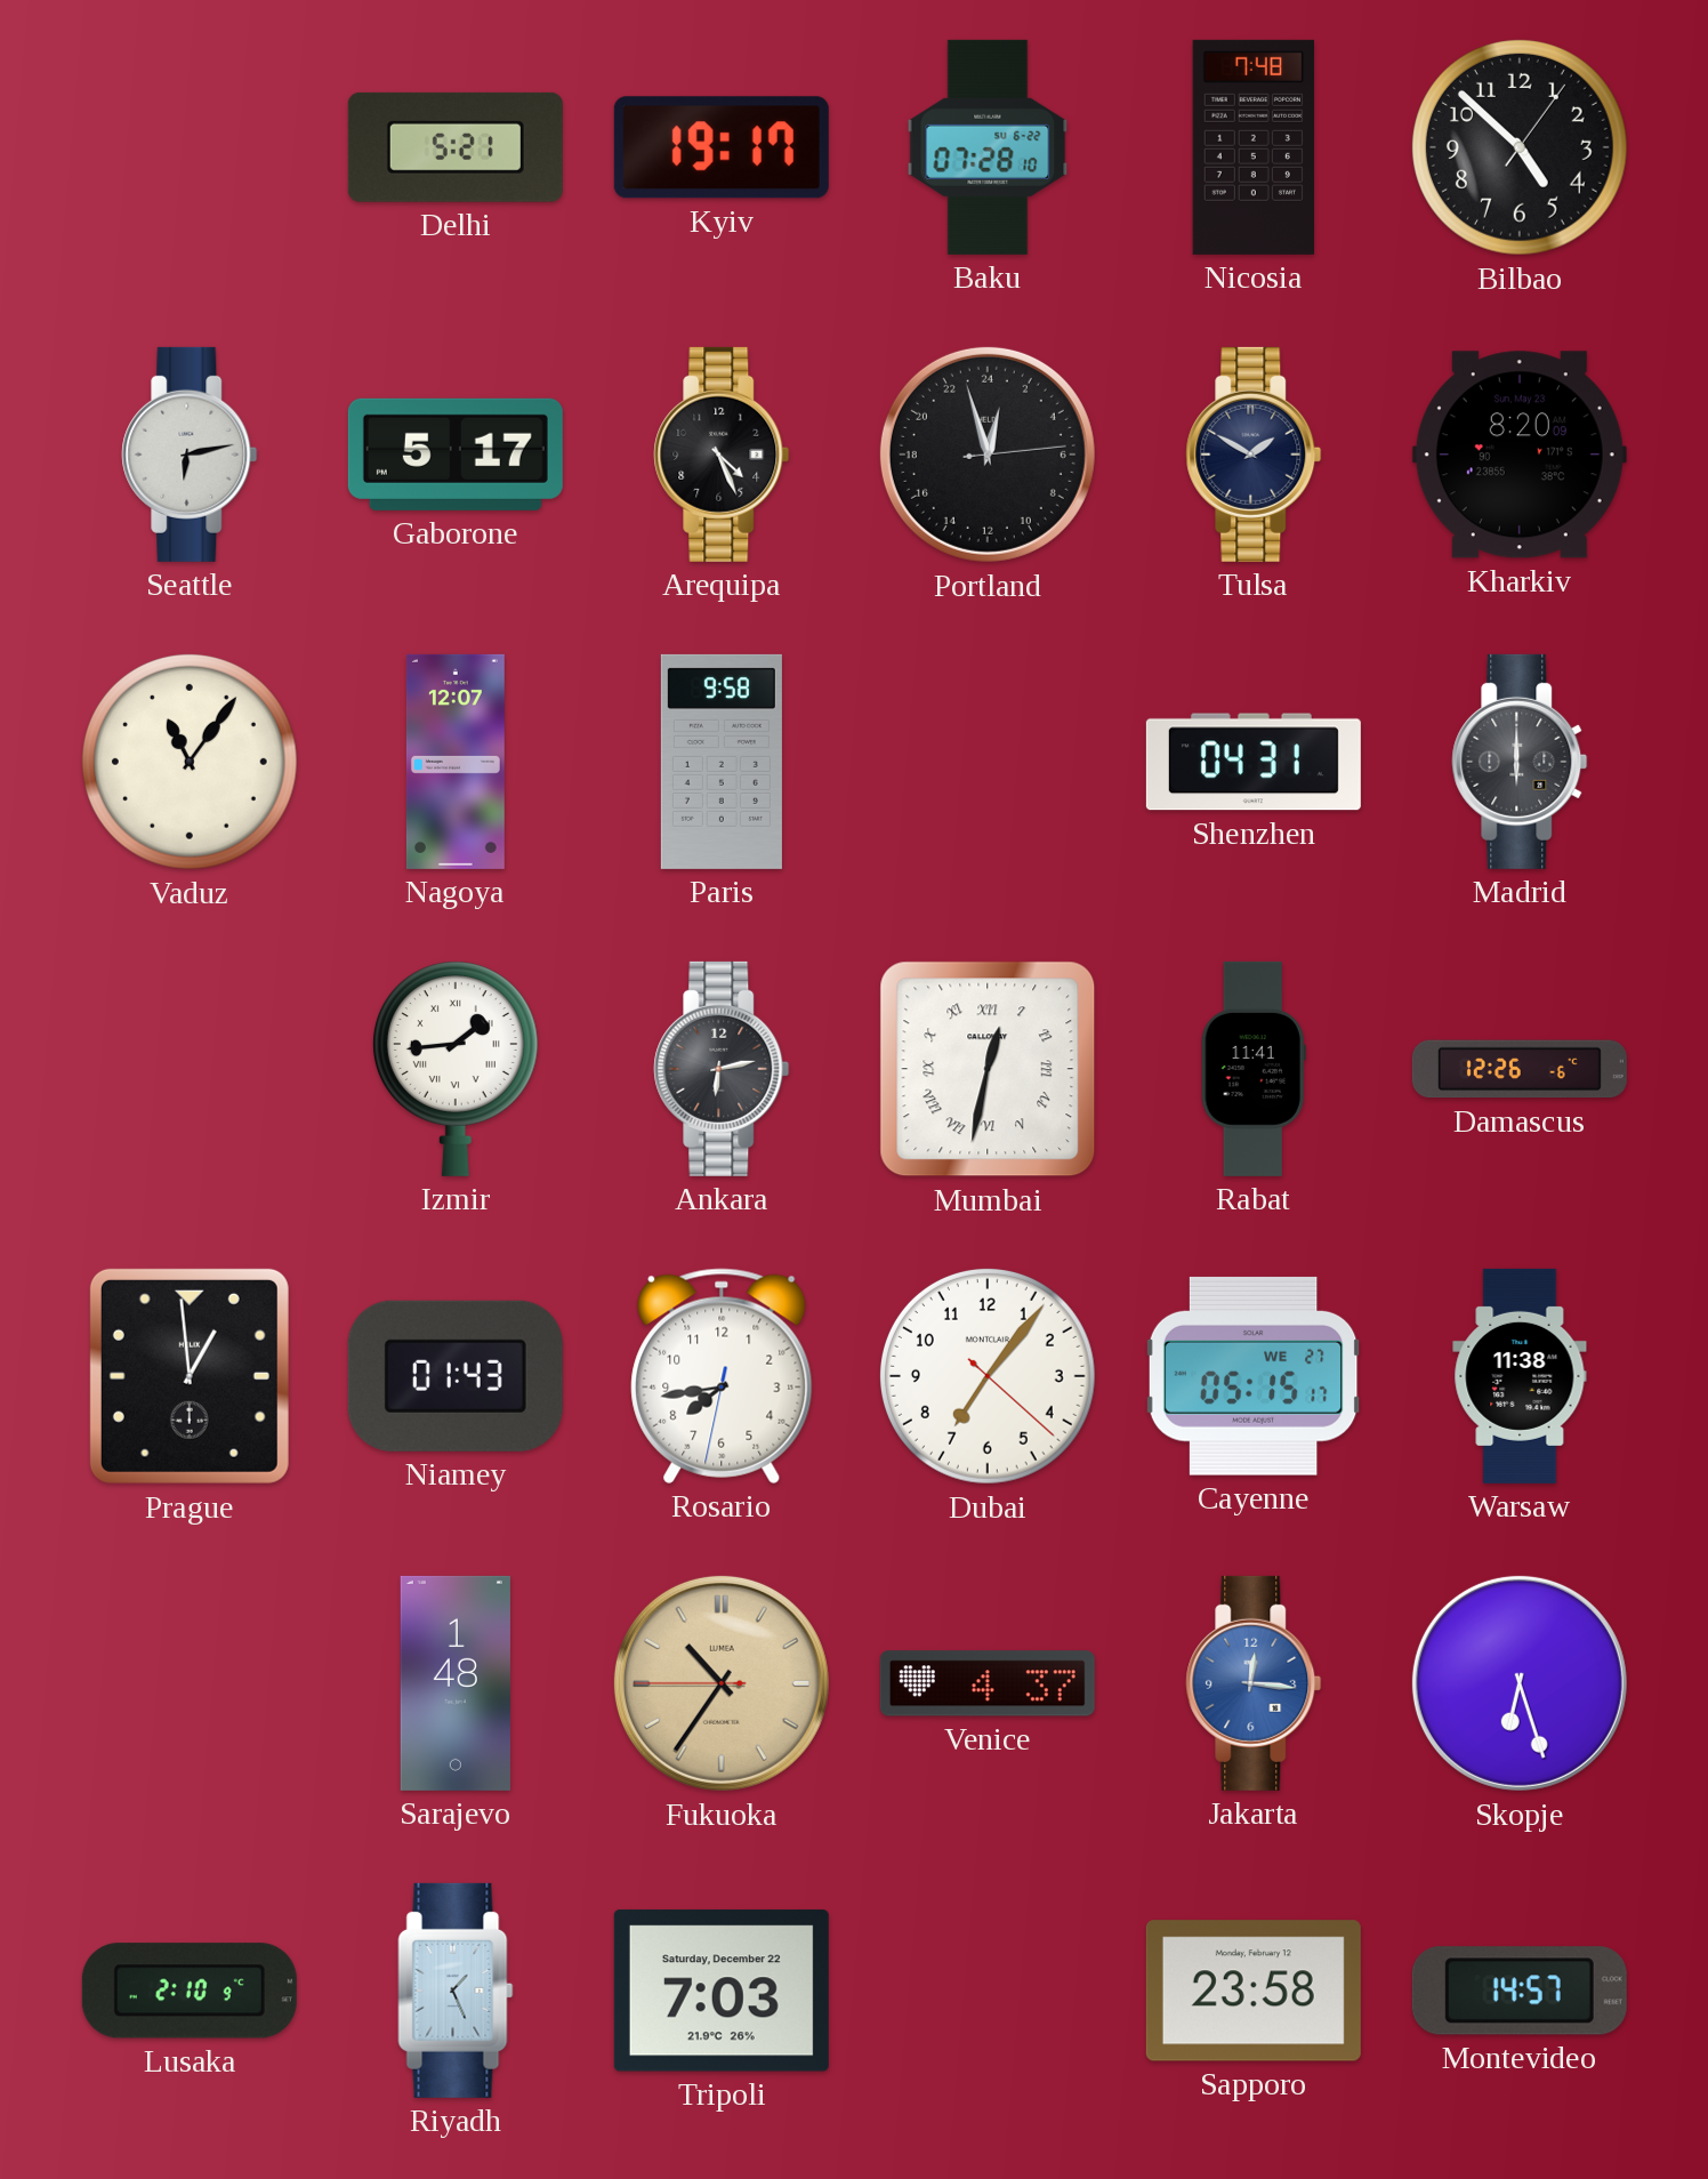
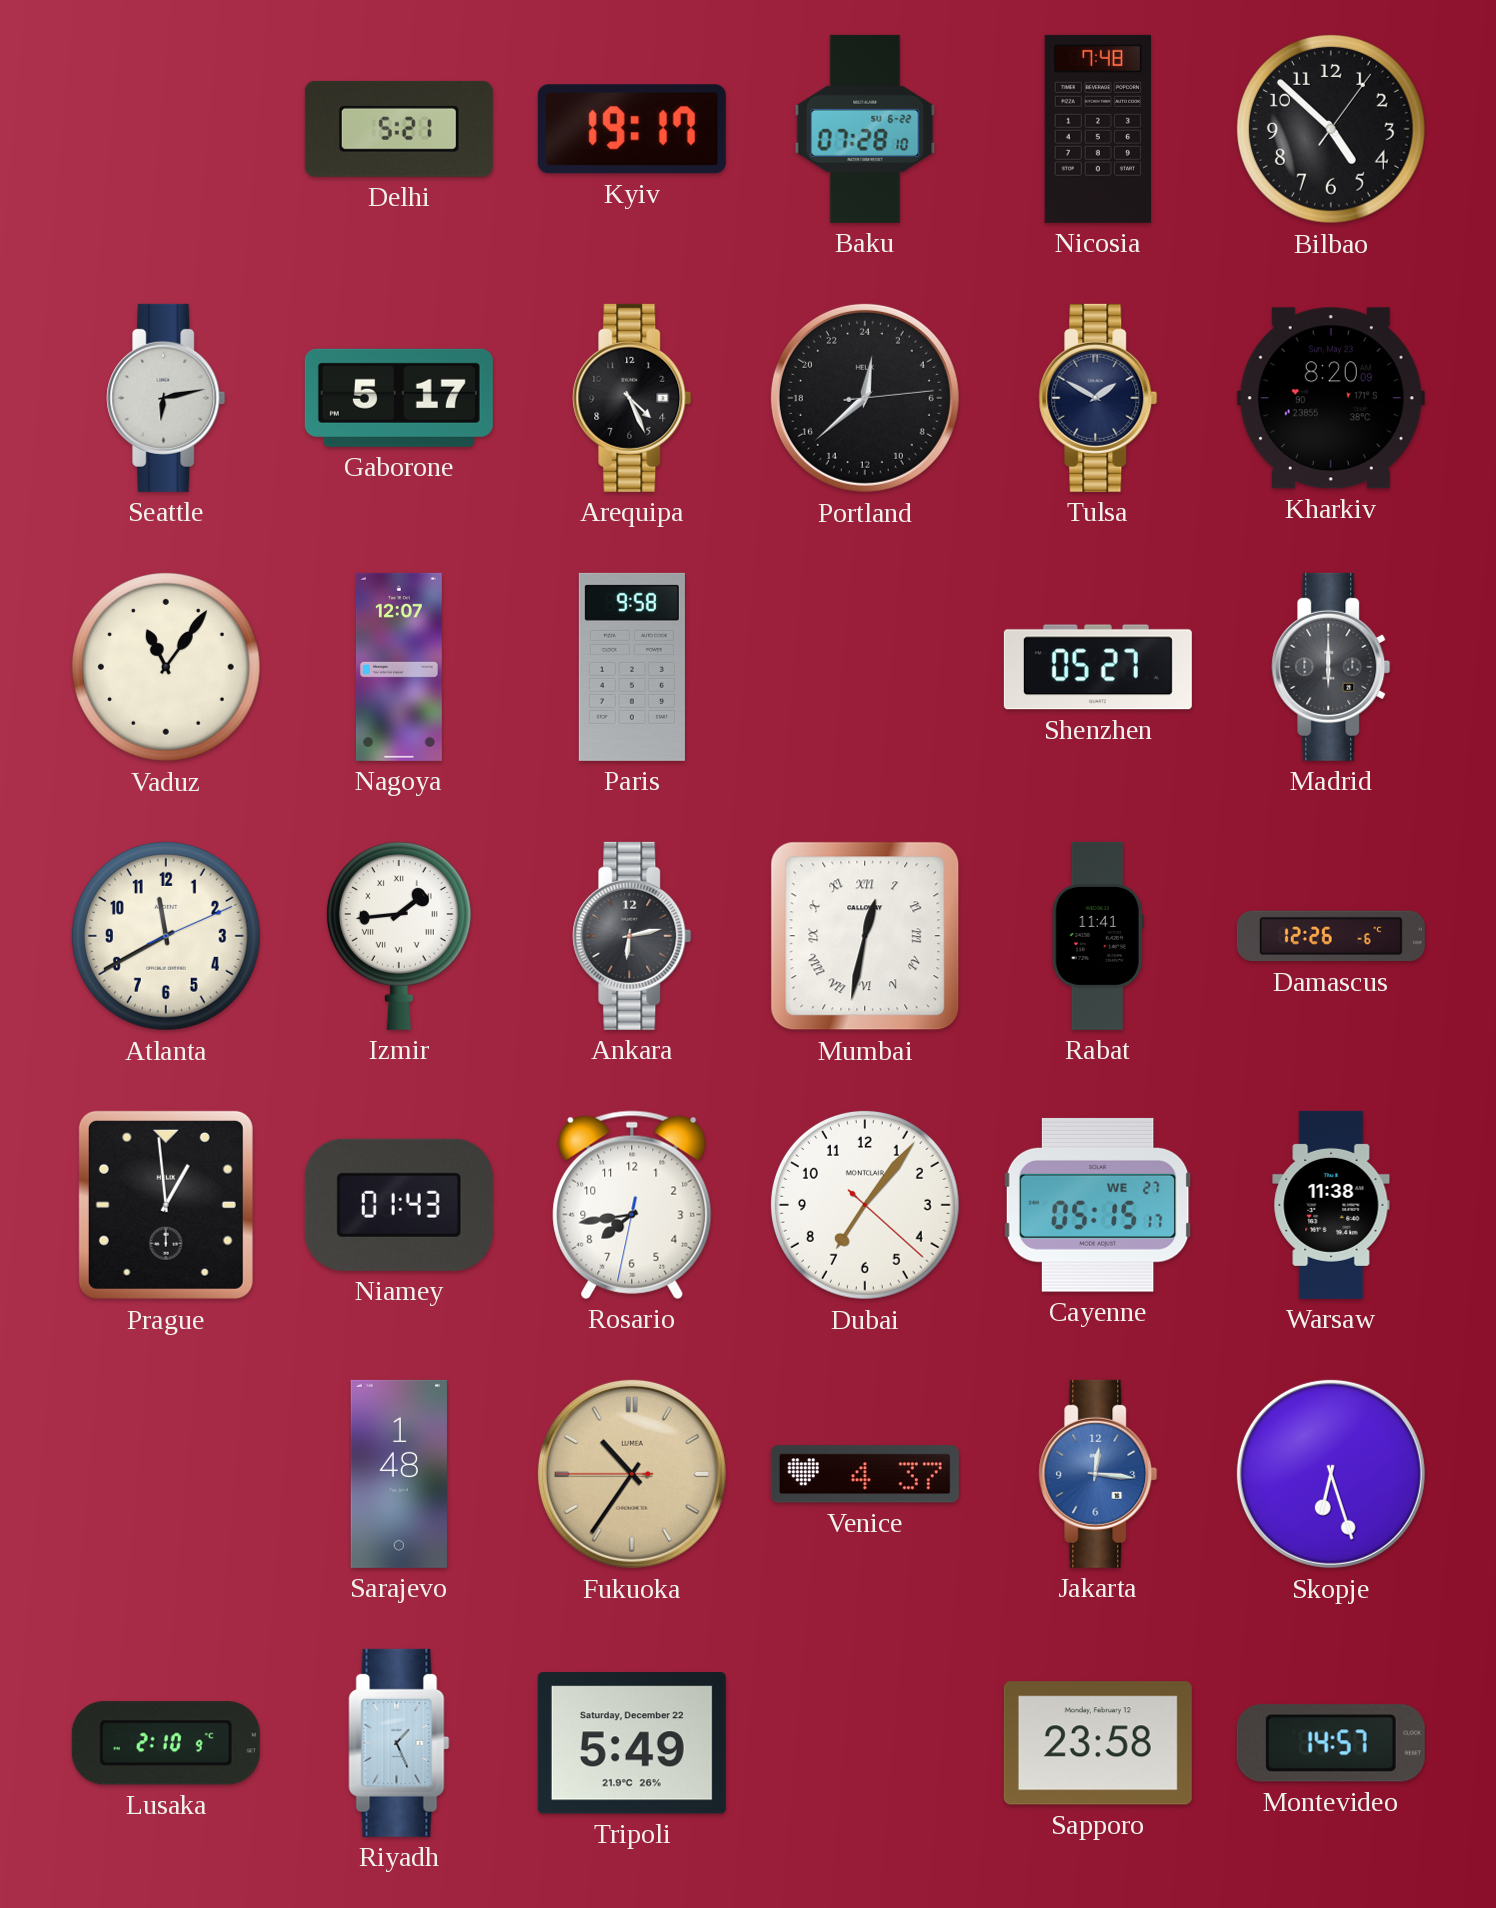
Portland: 0:57 -> 0:38
Shenzhen: 04:31 -> 05:27
Atlanta: none -> 11:40
Tripoli: 7:03 -> 5:49
